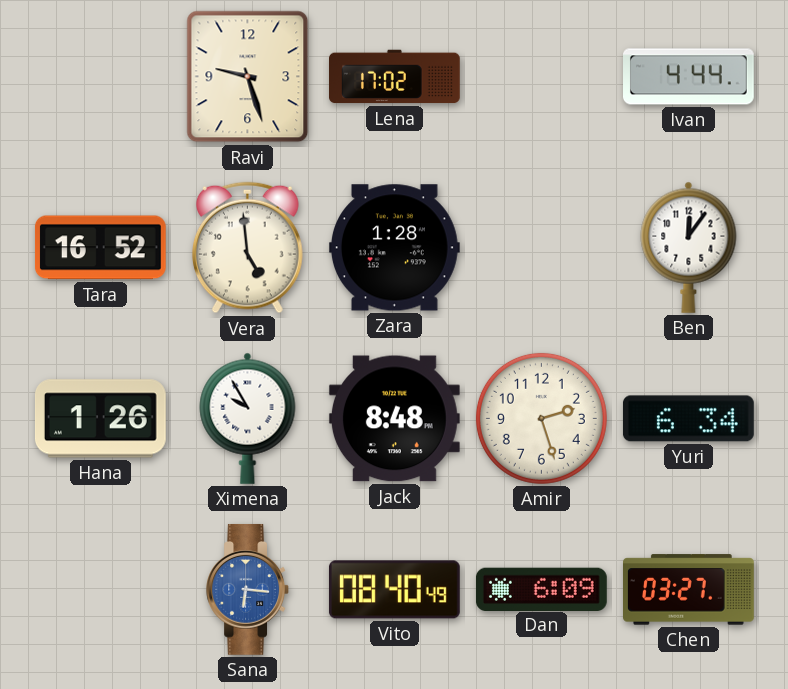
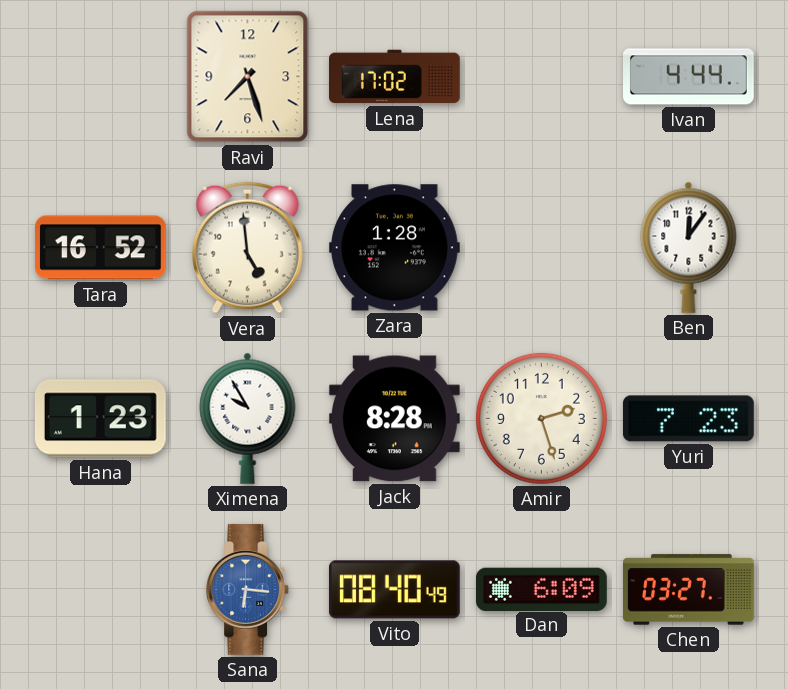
Ravi: 9:27 -> 7:27
Hana: 1:26 -> 1:23
Jack: 8:48 -> 8:28
Yuri: 6:34 -> 7:23
